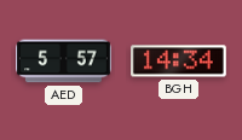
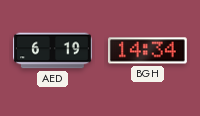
AED: 5:57 -> 6:19
